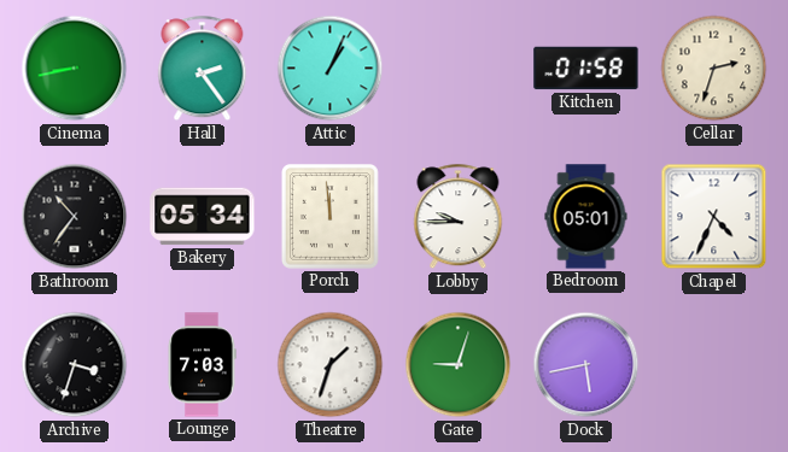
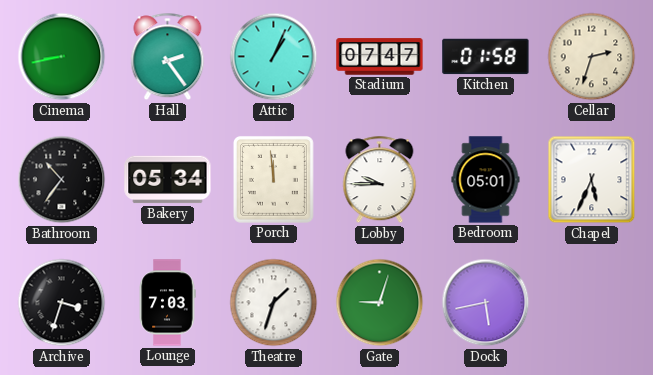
Stadium: none -> 07:47
Chapel: 4:34 -> 5:34
